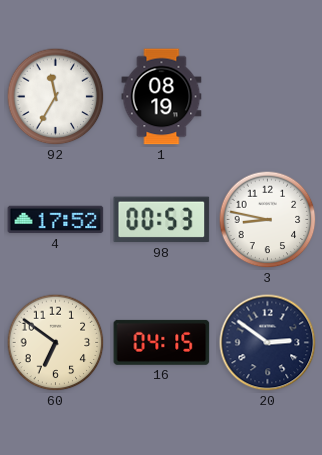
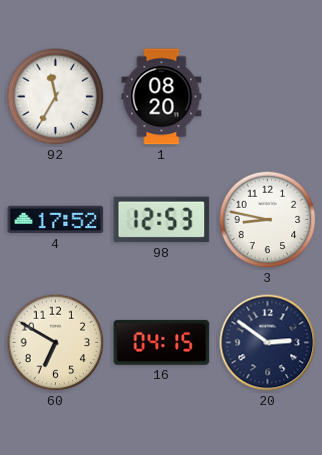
1: 08:19 -> 08:20
98: 00:53 -> 12:53
60: 6:51 -> 6:50
